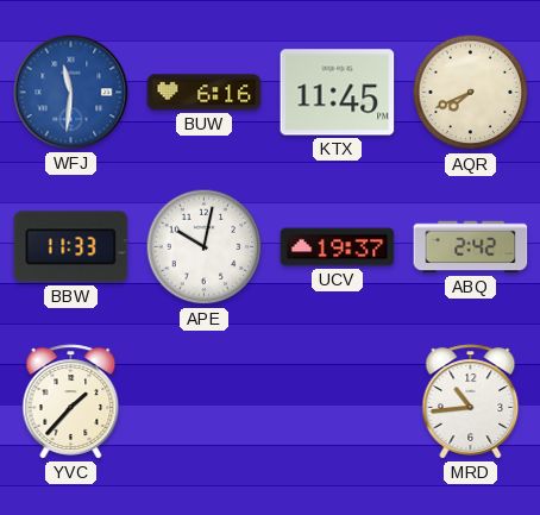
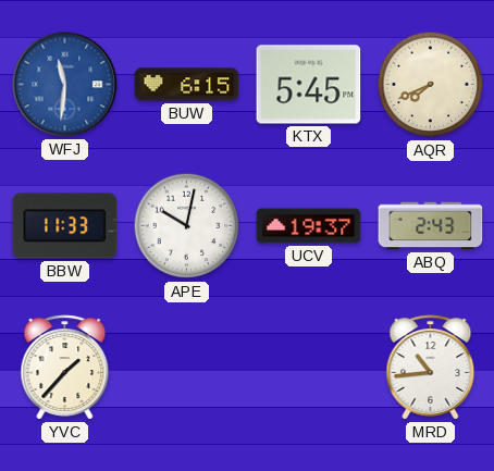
BUW: 6:16 -> 6:15
KTX: 11:45 -> 5:45
ABQ: 2:42 -> 2:43
